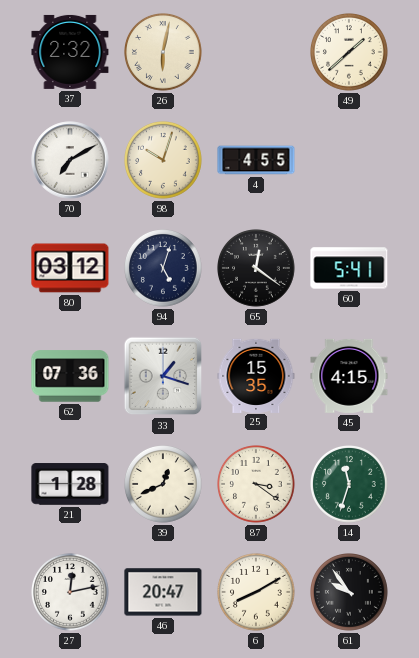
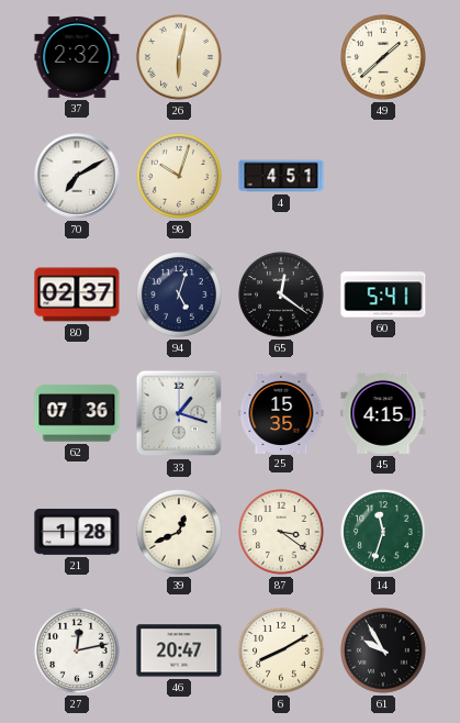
4: 4:55 -> 4:51
80: 03:12 -> 02:37
61: 9:54 -> 9:55
